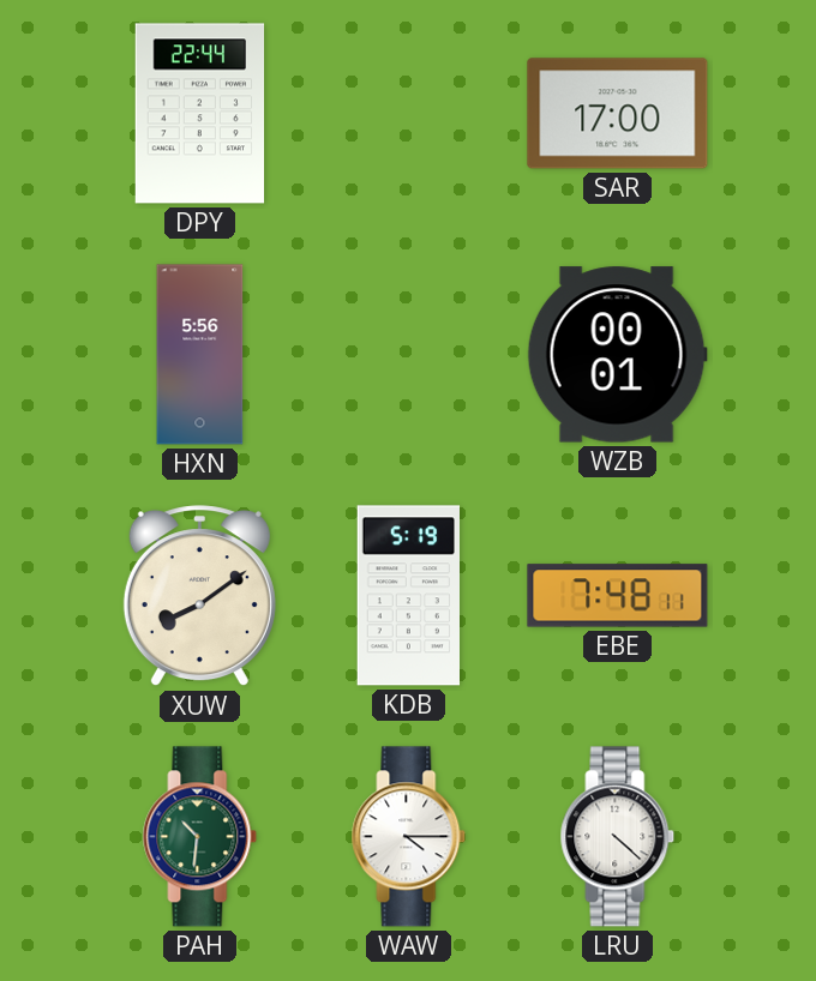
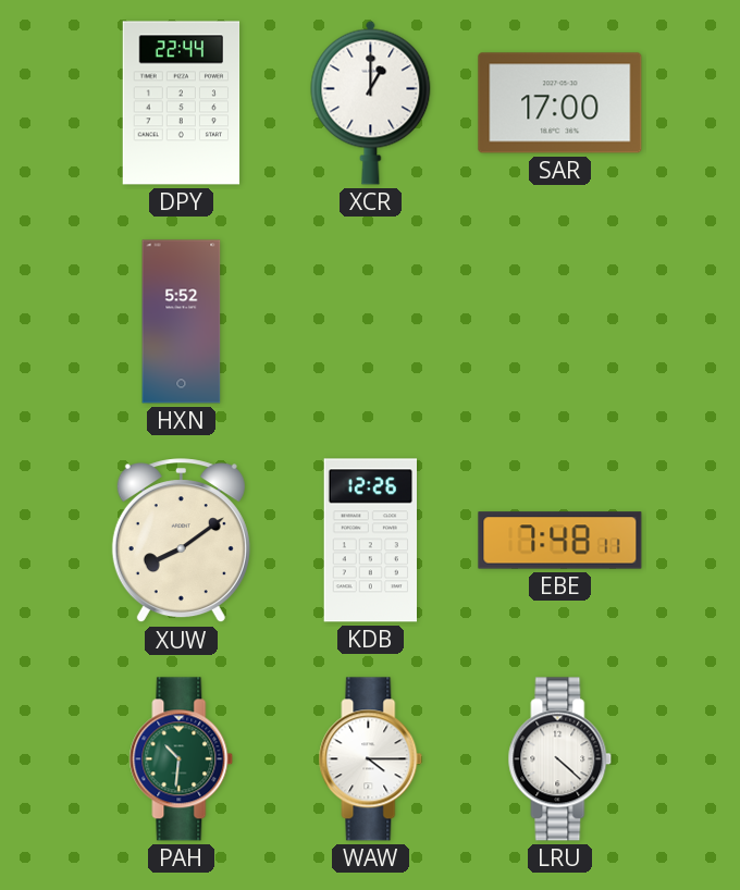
XCR: none -> 1:00
HXN: 5:56 -> 5:52
WZB: 00:01 -> none
KDB: 5:19 -> 12:26
